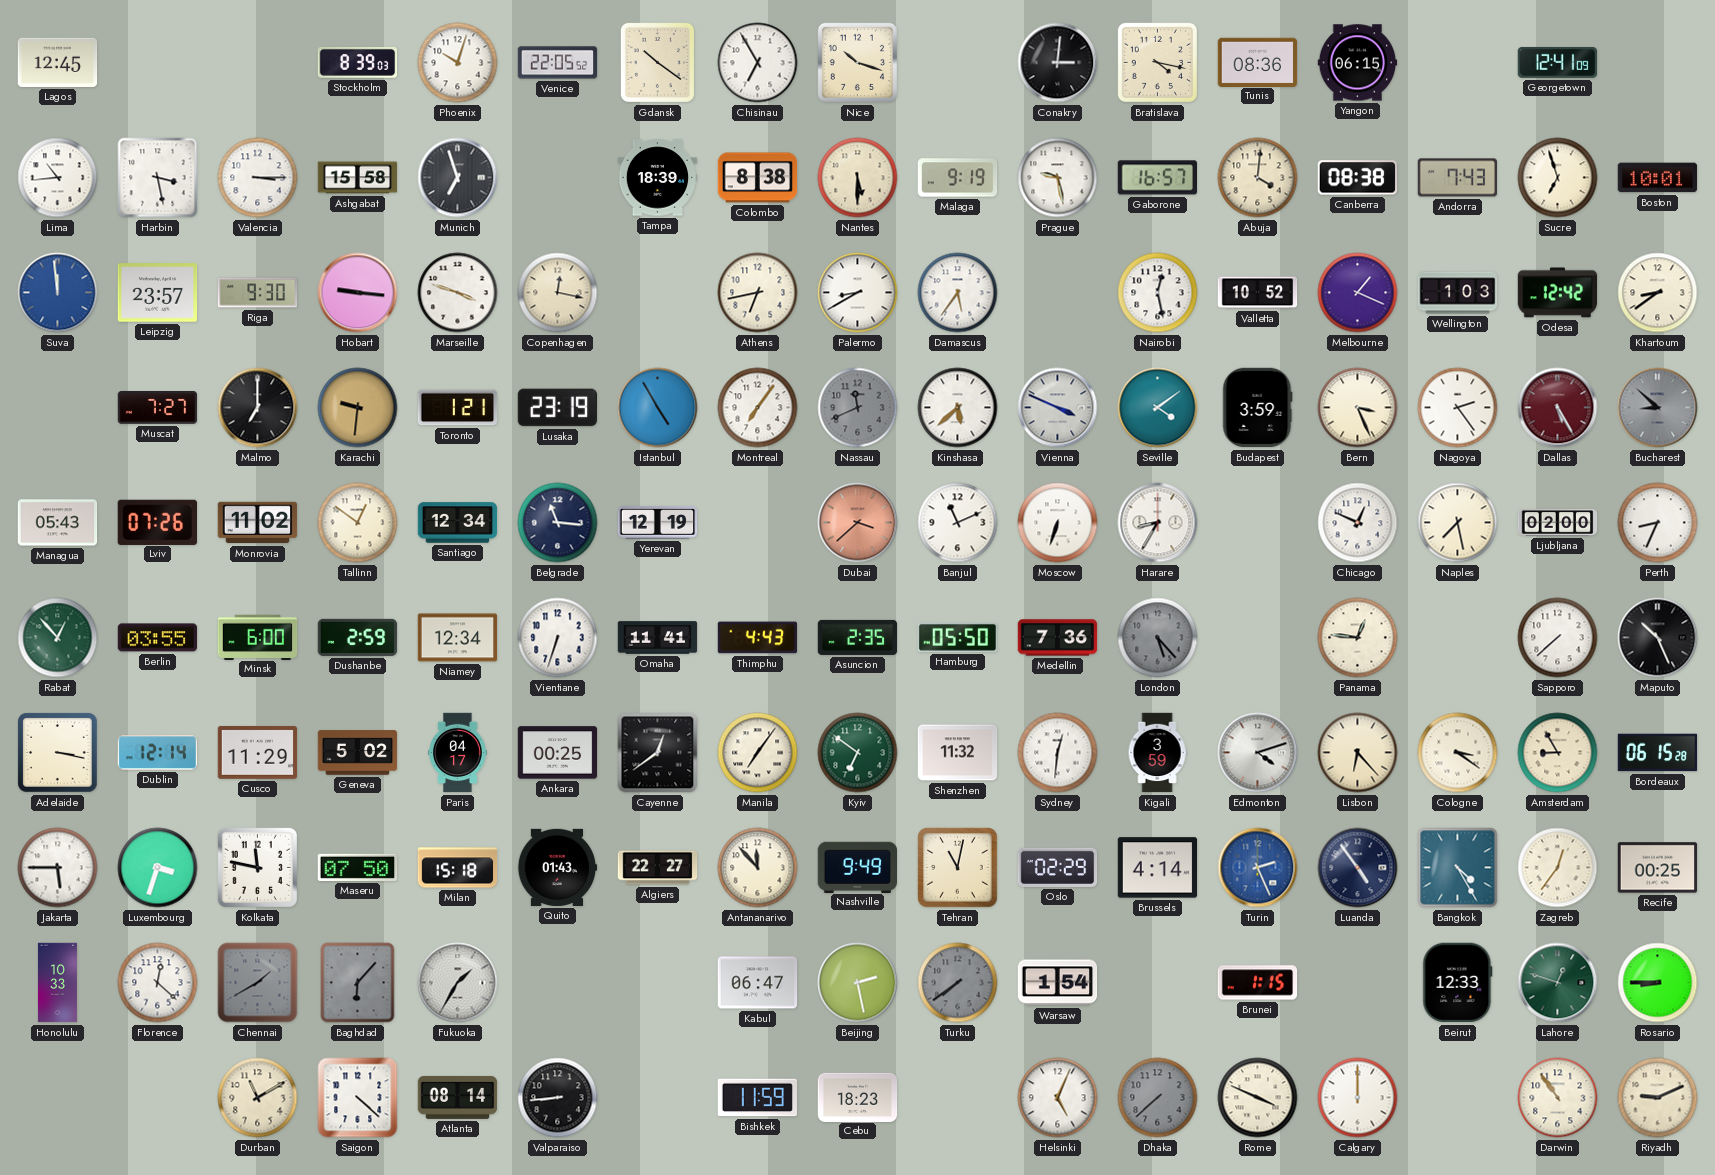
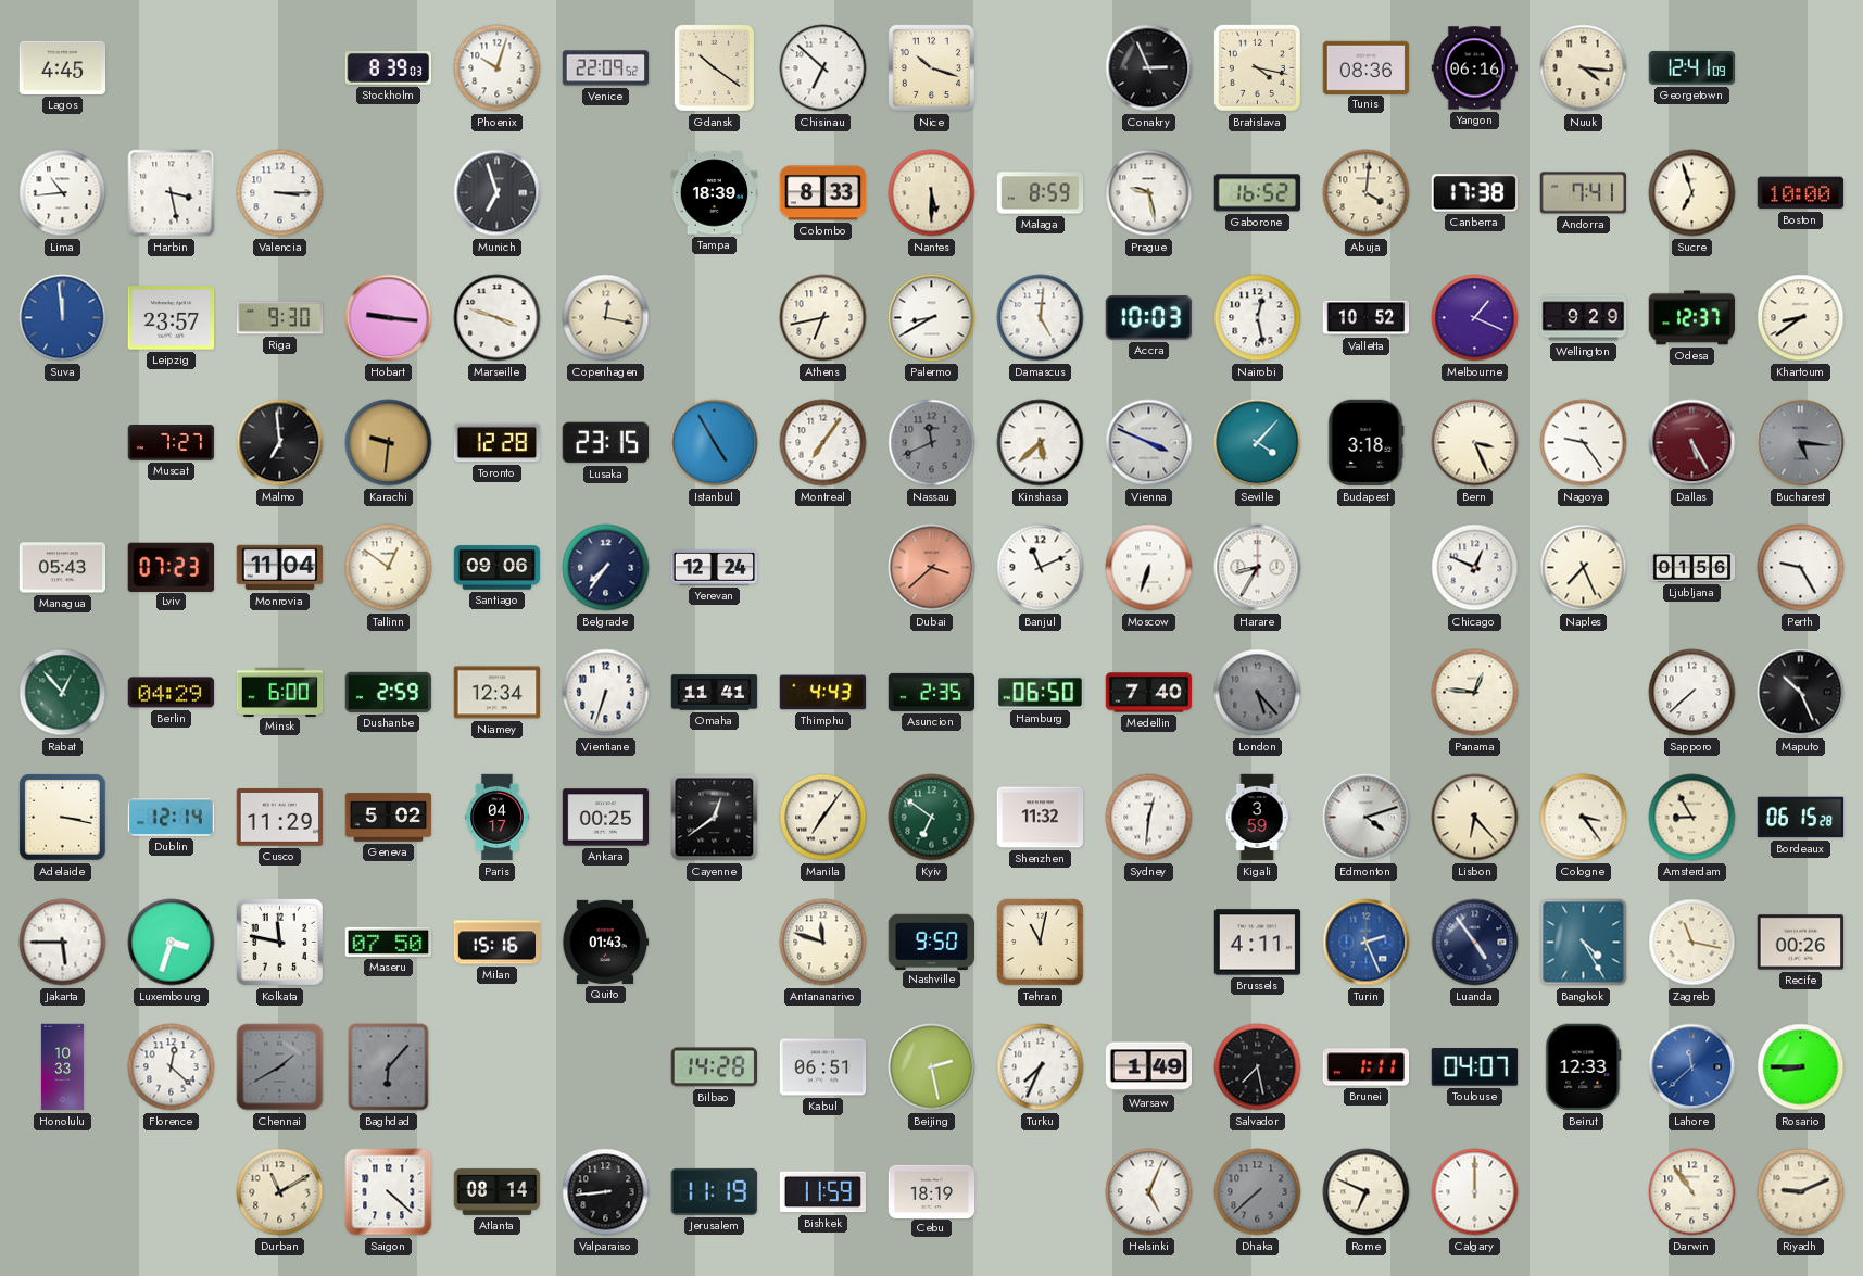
Lagos: 12:45 -> 4:45
Venice: 22:05 -> 22:09
Chisinau: 6:55 -> 6:52
Conakry: 3:01 -> 2:56
Yangon: 06:15 -> 06:16
Nuuk: none -> 4:16
Ashgabat: 15:58 -> none
Colombo: 8:38 -> 8:33
Malaga: 9:19 -> 8:59
Gaborone: 16:57 -> 16:52
Canberra: 08:38 -> 17:38
Andorra: 7:43 -> 7:41
Boston: 10:01 -> 10:00
Damascus: 5:36 -> 5:01
Accra: none -> 10:03
Wellington: 1:03 -> 9:29
Odesa: 12:42 -> 12:37
Malmo: 7:00 -> 6:59
Toronto: 1:21 -> 12:28
Lusaka: 23:19 -> 23:15
Seville: 4:09 -> 4:07
Budapest: 3:59 -> 3:18
Nagoya: 2:24 -> 9:24
Bucharest: 8:52 -> 5:16
Lviv: 07:26 -> 07:23
Monrovia: 11:02 -> 11:04
Santiago: 12:34 -> 09:06
Belgrade: 11:16 -> 7:36
Yerevan: 12:19 -> 12:24
Naples: 7:28 -> 7:26
Ljubljana: 02:00 -> 01:56
Perth: 8:34 -> 9:25
Berlin: 03:55 -> 04:29
Hamburg: 05:50 -> 06:50
Medellin: 7:36 -> 7:40
Cologne: 3:21 -> 3:24
Milan: 15:18 -> 15:16
Algiers: 22:27 -> none
Antananarivo: 11:53 -> 11:48
Nashville: 9:49 -> 9:50
Oslo: 02:29 -> none
Brussels: 4:14 -> 4:11
Zagreb: 12:36 -> 11:17
Recife: 00:25 -> 00:26
Fukuoka: 1:35 -> none
Bilbao: none -> 14:28
Kabul: 06:47 -> 06:51
Turku: 7:39 -> 7:34
Turku dial: grey -> white
Warsaw: 1:54 -> 1:49
Salvador: none -> 7:28
Brunei: 1:15 -> 1:11
Toulouse: none -> 04:07
Lahore: 12:48 -> 11:38
Lahore dial: green -> blue
Jerusalem: none -> 11:19
Cebu: 18:23 -> 18:19
Rome: 3:49 -> 6:49
